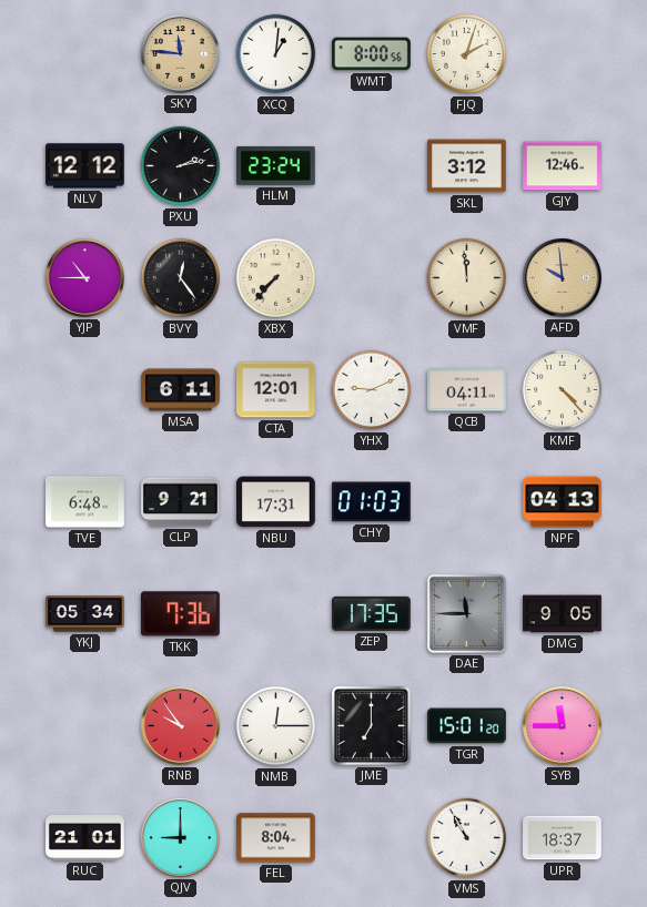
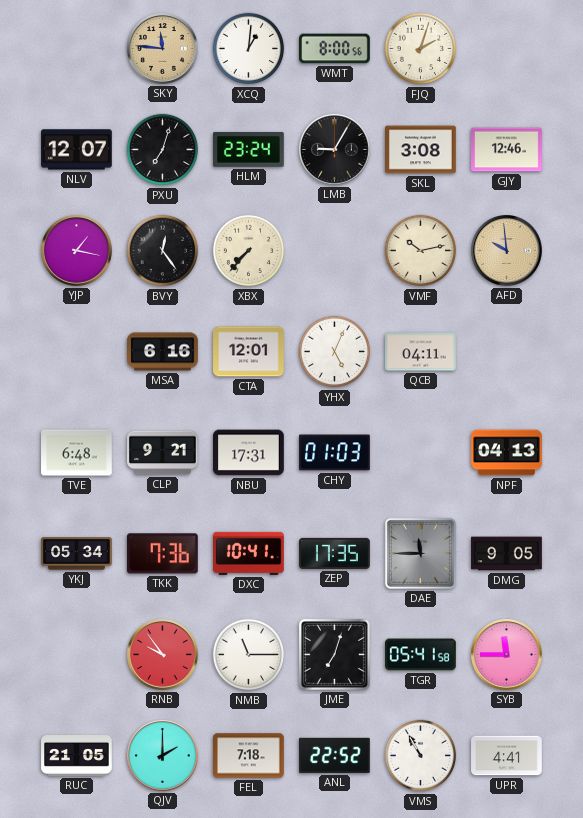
NLV: 12:12 -> 12:07
PXU: 2:13 -> 7:03
LMB: none -> 9:05
SKL: 3:12 -> 3:08
YJP: 10:45 -> 1:17
VMF: 11:59 -> 10:13
MSA: 6:11 -> 6:16
YHX: 9:11 -> 5:04
KMF: 4:23 -> none
DXC: none -> 10:41
NMB: 12:15 -> 11:15
JME: 7:00 -> 7:03
TGR: 15:01 -> 05:41
RUC: 21:01 -> 21:05
QJV: 9:00 -> 2:00
FEL: 8:04 -> 7:18
ANL: none -> 22:52
UPR: 18:37 -> 4:41
